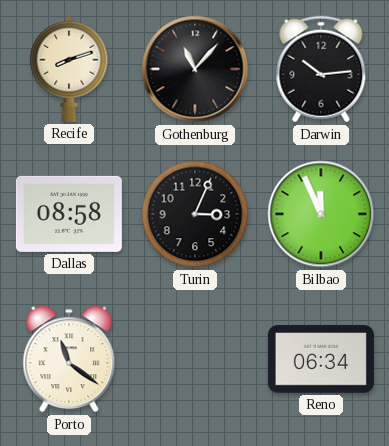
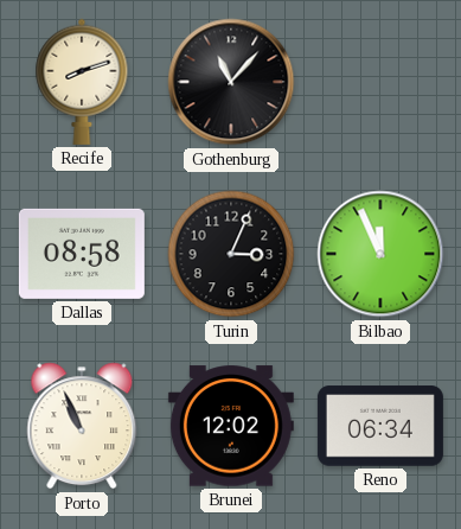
Darwin: 10:14 -> none
Porto: 11:21 -> 10:56
Brunei: none -> 12:02
